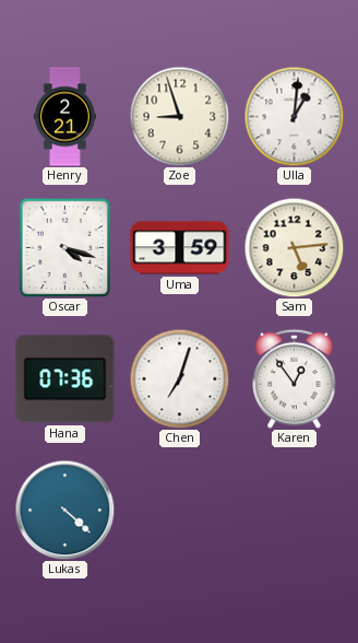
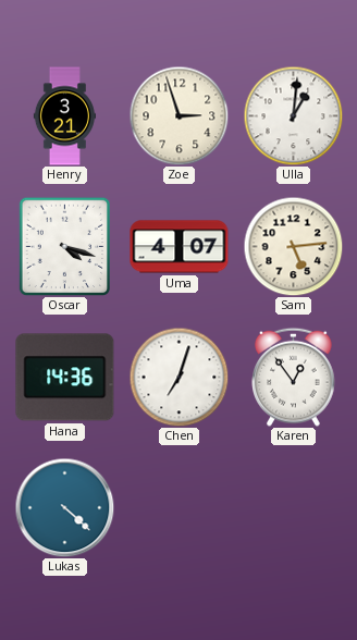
Henry: 2:21 -> 3:21
Zoe: 8:57 -> 2:57
Uma: 3:59 -> 4:07
Hana: 07:36 -> 14:36
